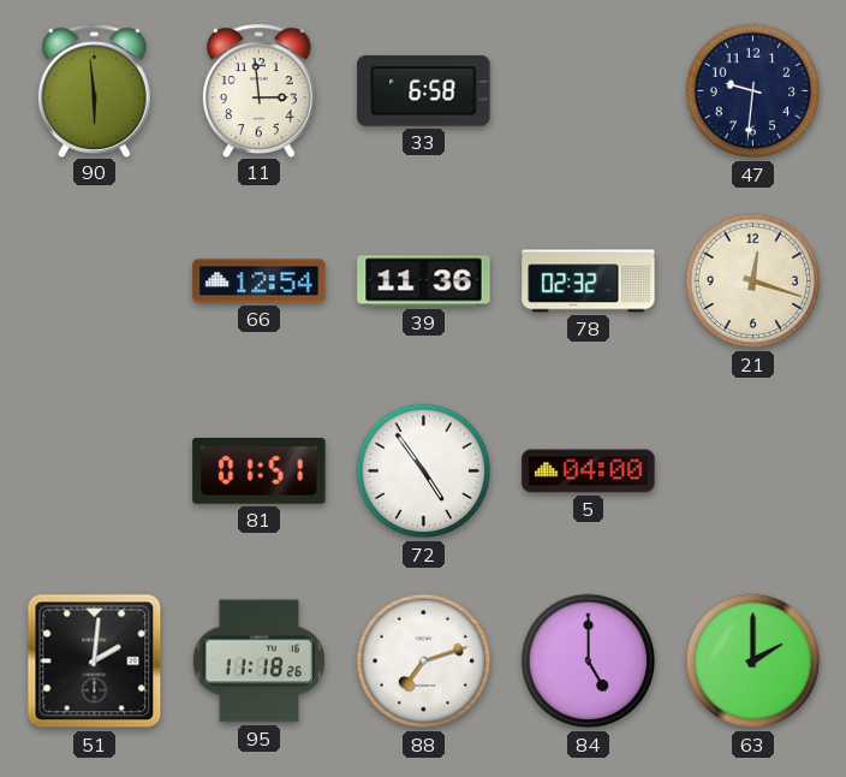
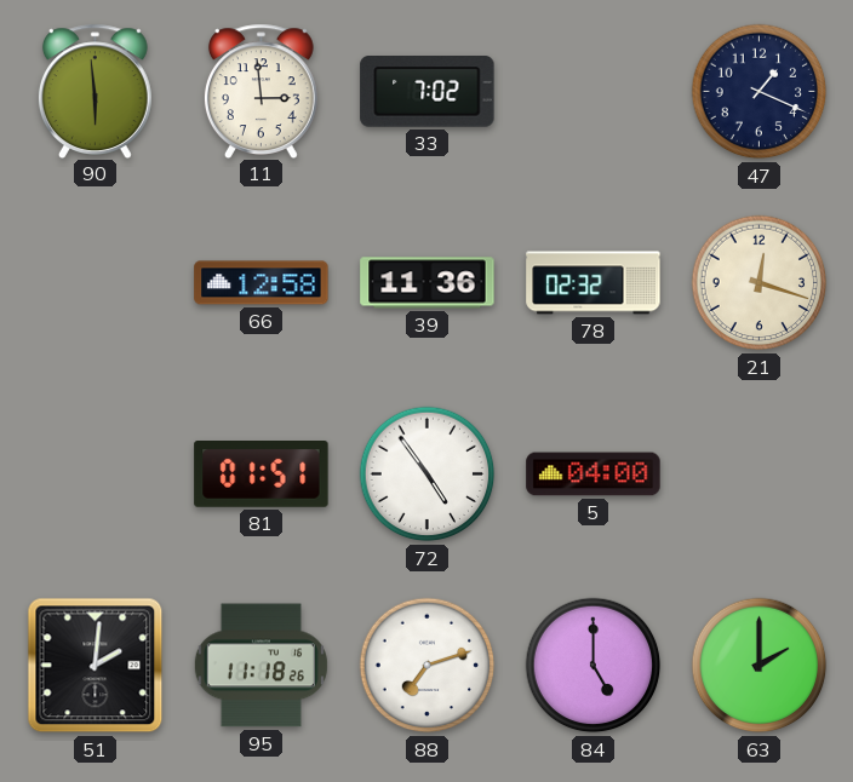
33: 6:58 -> 7:02
47: 9:31 -> 1:19
66: 12:54 -> 12:58
